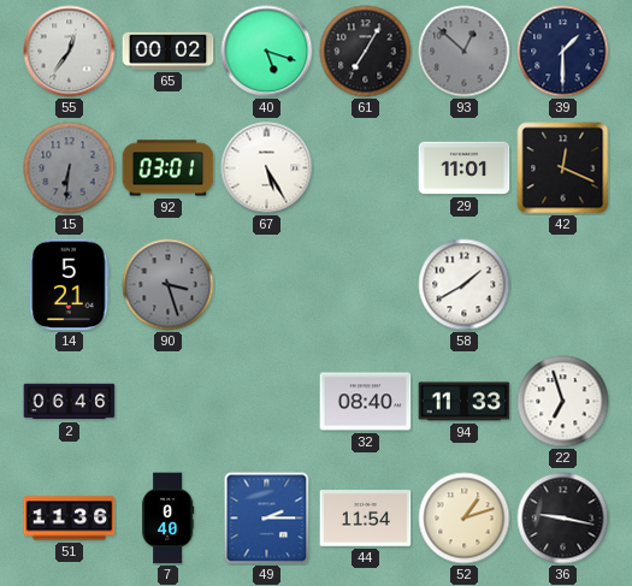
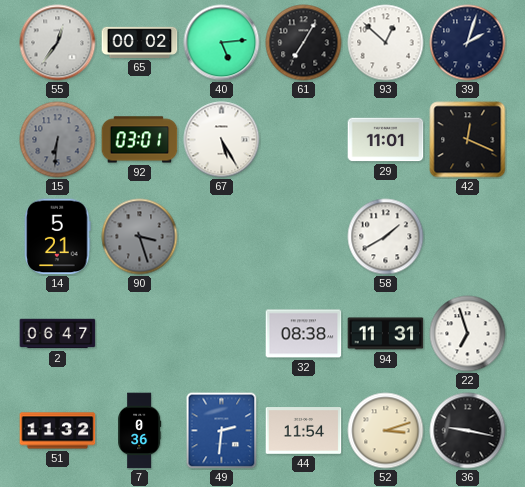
40: 5:18 -> 5:14
93 dial: grey -> white
39: 1:30 -> 2:03
2: 06:46 -> 06:47
32: 08:40 -> 08:38
94: 11:33 -> 11:31
51: 11:36 -> 11:32
7: 0:40 -> 0:36
49: 2:15 -> 2:31
52: 1:12 -> 3:12
